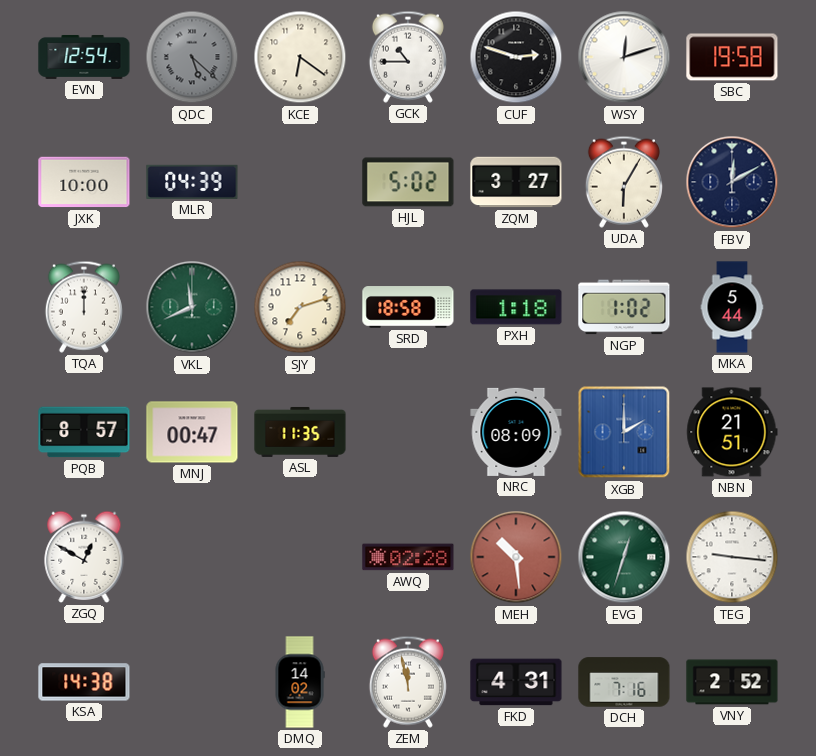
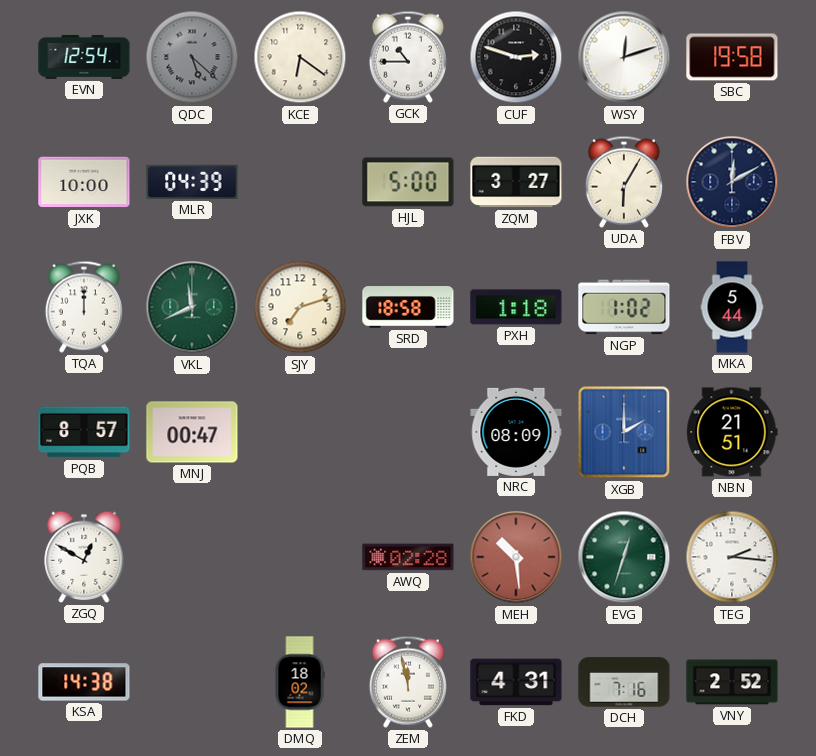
HJL: 5:02 -> 5:00
ASL: 11:35 -> none
TEG: 9:16 -> 2:16
DMQ: 14:02 -> 18:02
